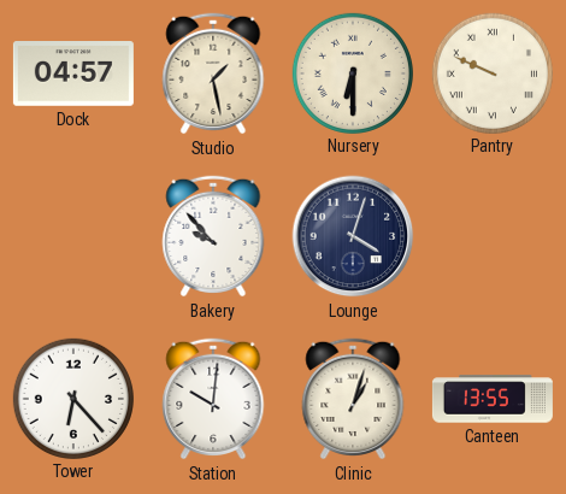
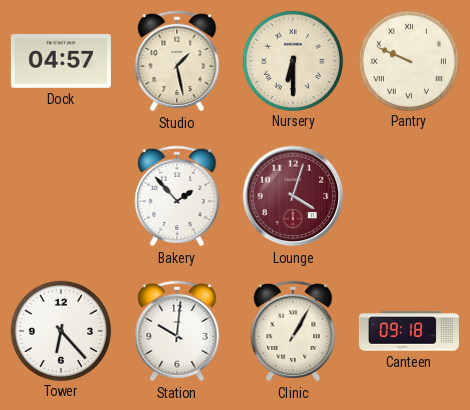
Bakery: 9:53 -> 1:53
Lounge dial: navy -> burgundy
Clinic: 1:03 -> 1:05
Canteen: 13:55 -> 09:18
